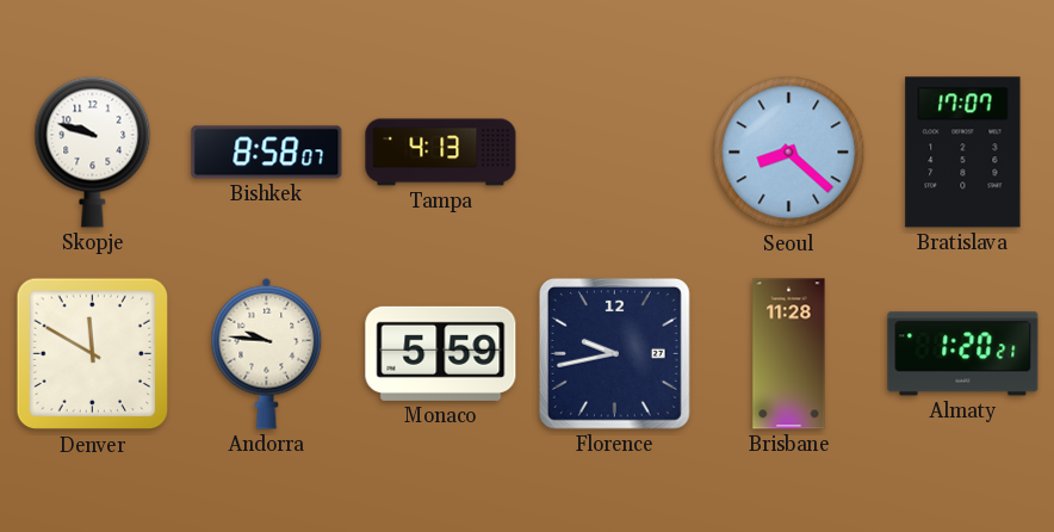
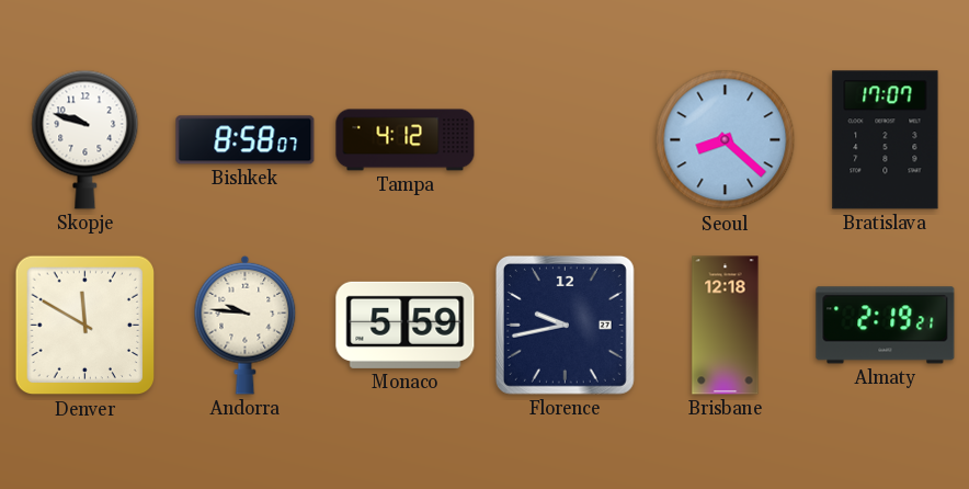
Tampa: 4:13 -> 4:12
Brisbane: 11:28 -> 12:18
Almaty: 1:20 -> 2:19
